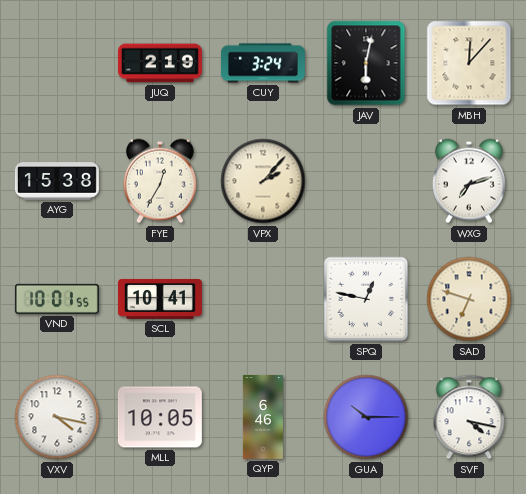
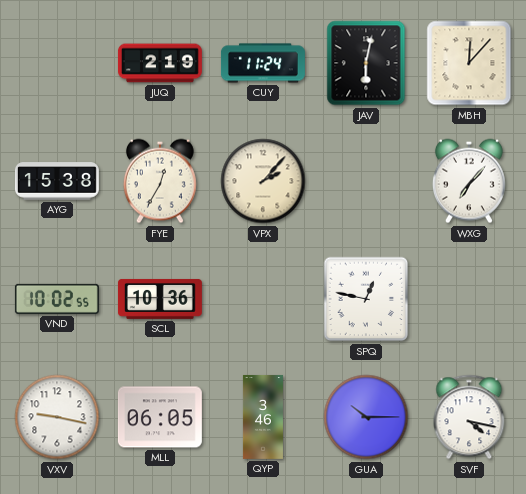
CUY: 3:24 -> 11:24
WXG: 7:12 -> 7:07
VND: 10:01 -> 10:02
SCL: 10:41 -> 10:36
SAD: 6:48 -> none
VXV: 4:17 -> 9:17
MLL: 10:05 -> 06:05
QYP: 6:46 -> 3:46
